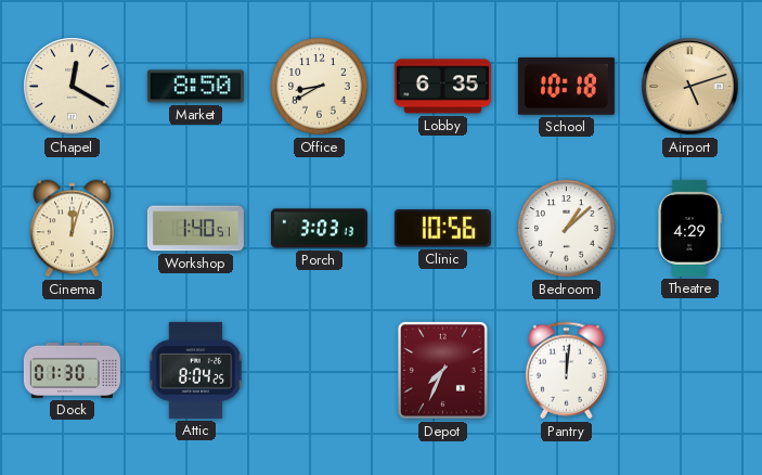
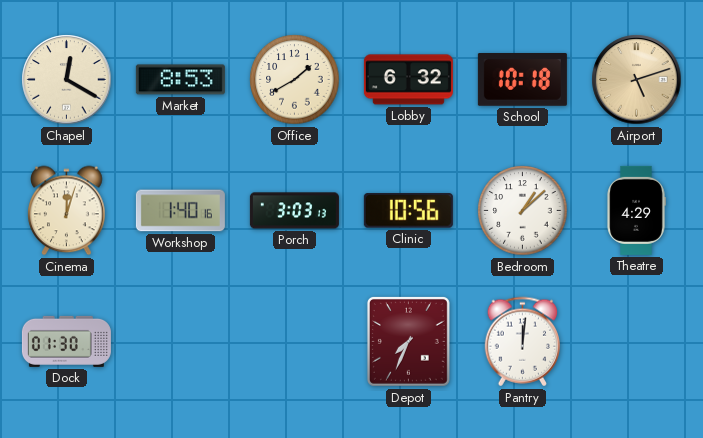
Market: 8:50 -> 8:53
Office: 8:40 -> 1:40
Lobby: 6:35 -> 6:32
Workshop: 1:40:51 -> 1:40:16
Attic: 8:04 -> none
